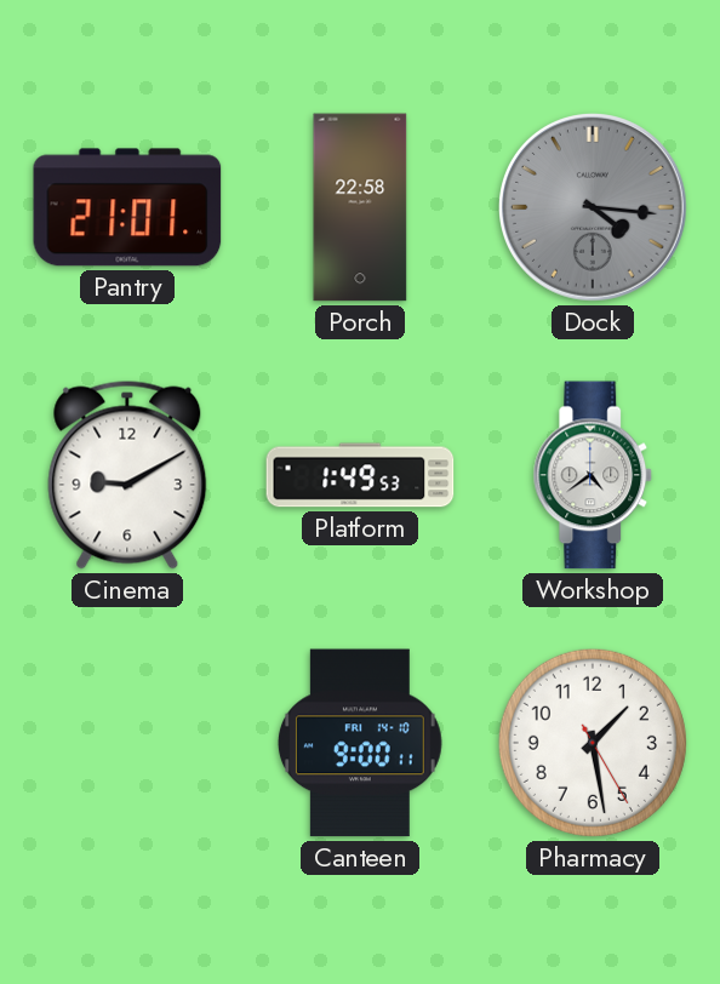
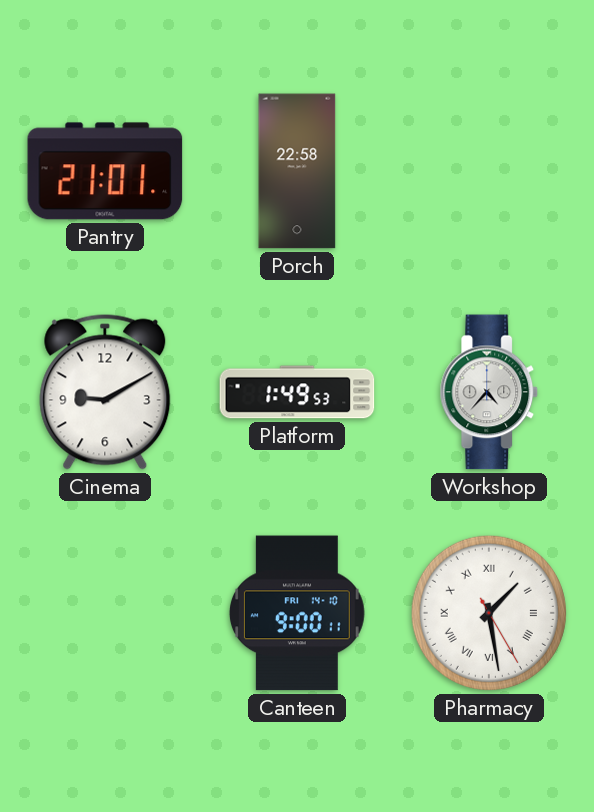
Dock: 4:16 -> none
Workshop: 4:39 -> 4:37
Pharmacy numerals: Arabic -> Roman
